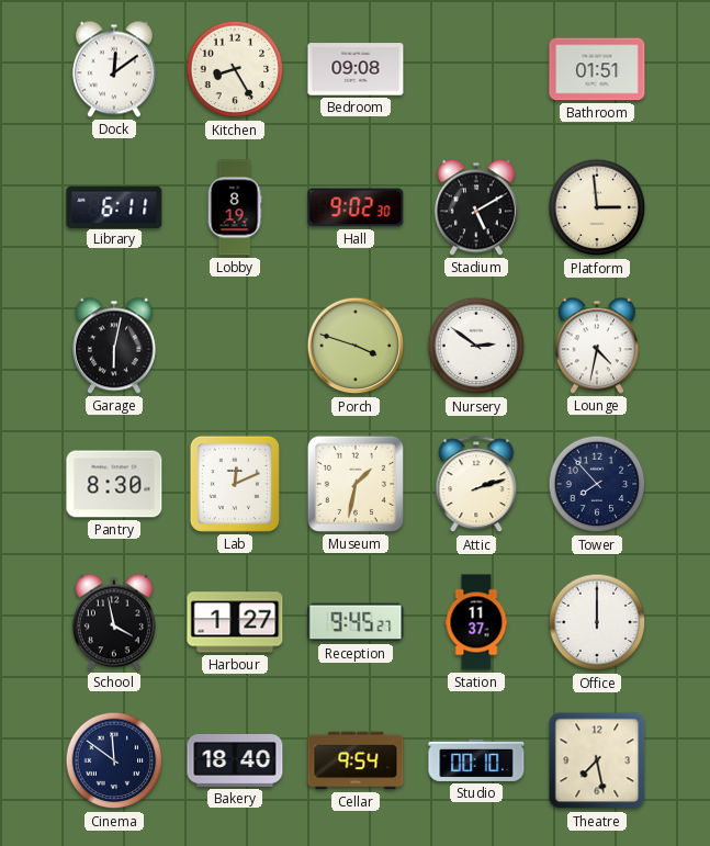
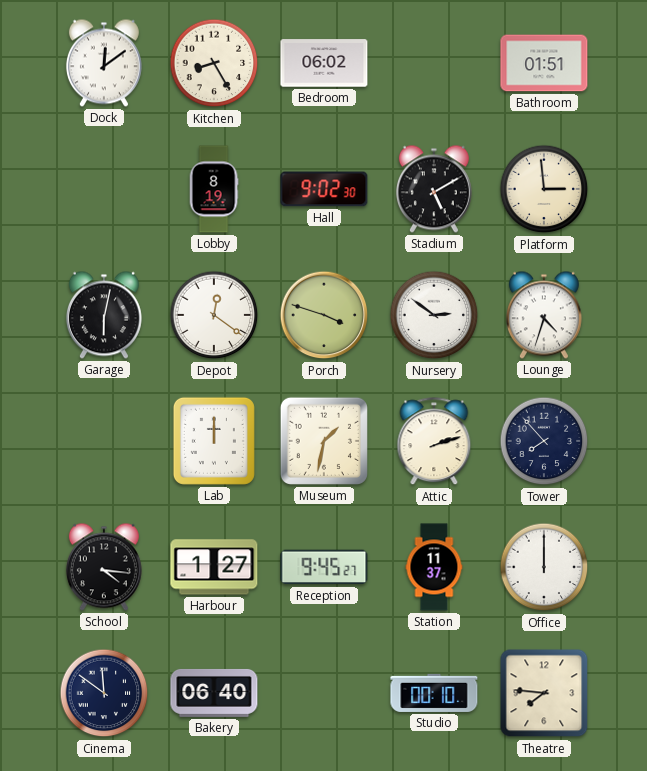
Bedroom: 09:08 -> 06:02
Library: 6:11 -> none
Depot: none -> 12:21
Lounge: 4:32 -> 4:33
Pantry: 8:30 -> none
Lab: 12:11 -> 12:00
School: 3:58 -> 4:16
Bakery: 18:40 -> 06:40
Cellar: 9:54 -> none
Theatre: 7:28 -> 7:46
